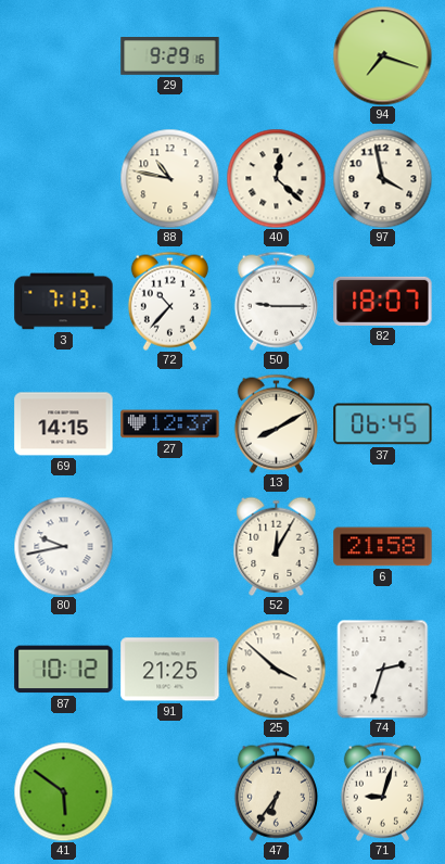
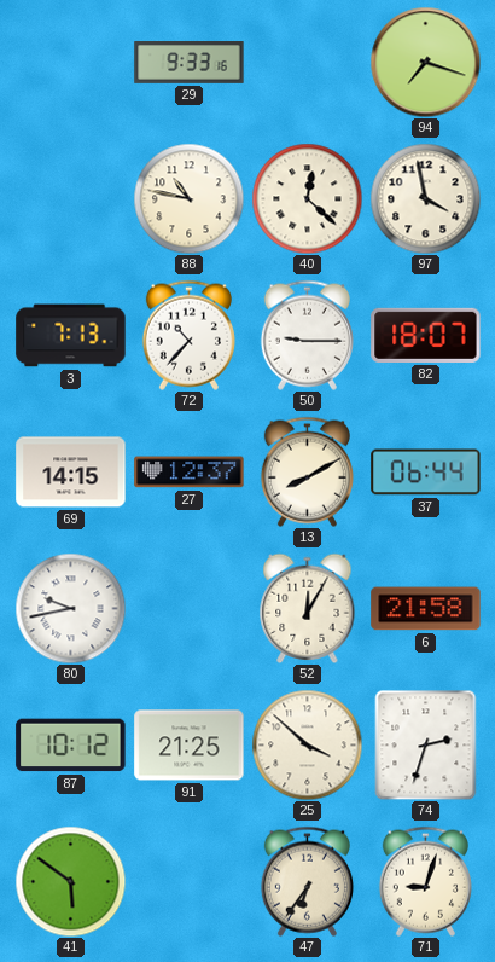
29: 9:29 -> 9:33
37: 06:45 -> 06:44
